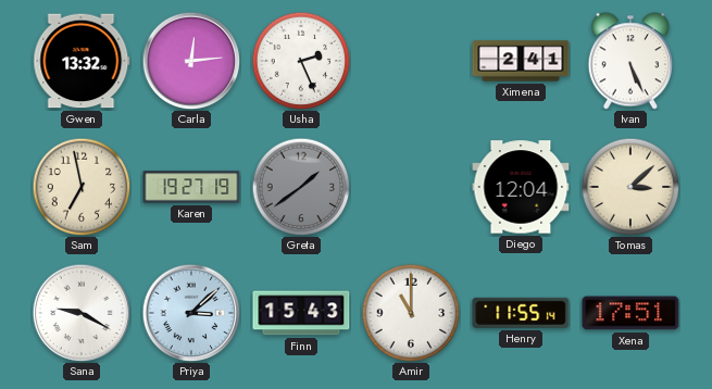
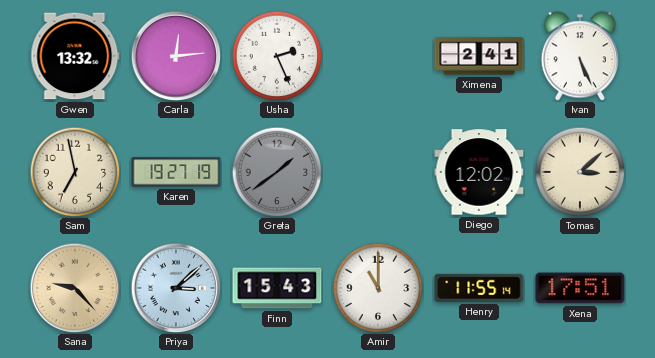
Diego: 12:04 -> 12:02
Sana: 9:20 -> 9:23
Sana dial: white -> champagne
